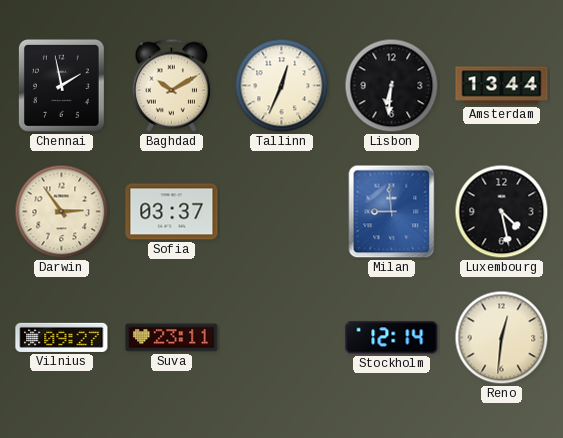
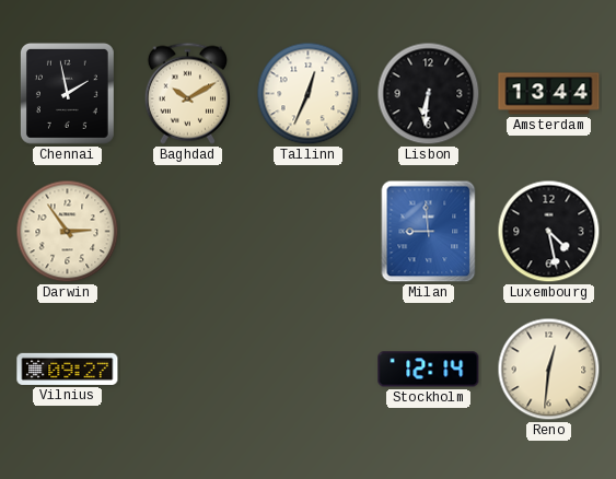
Sofia: 03:37 -> none
Suva: 23:11 -> none
